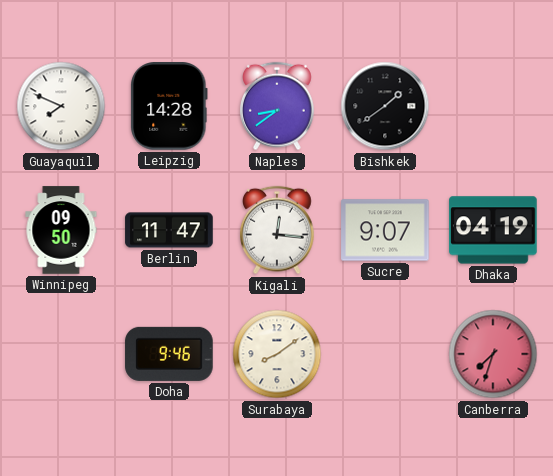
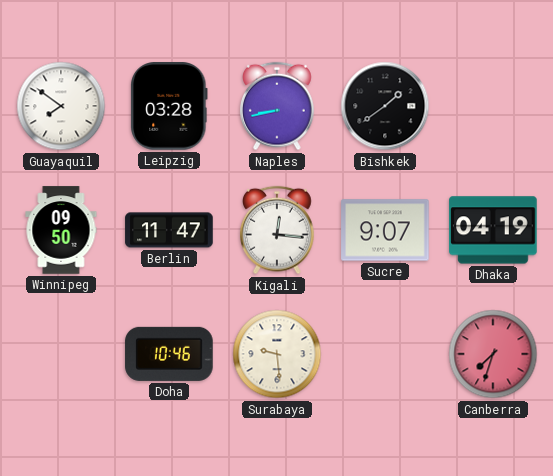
Guayaquil: 7:49 -> 7:51
Leipzig: 14:28 -> 03:28
Naples: 8:39 -> 8:43
Doha: 9:46 -> 10:46
Surabaya: 8:09 -> 9:29
